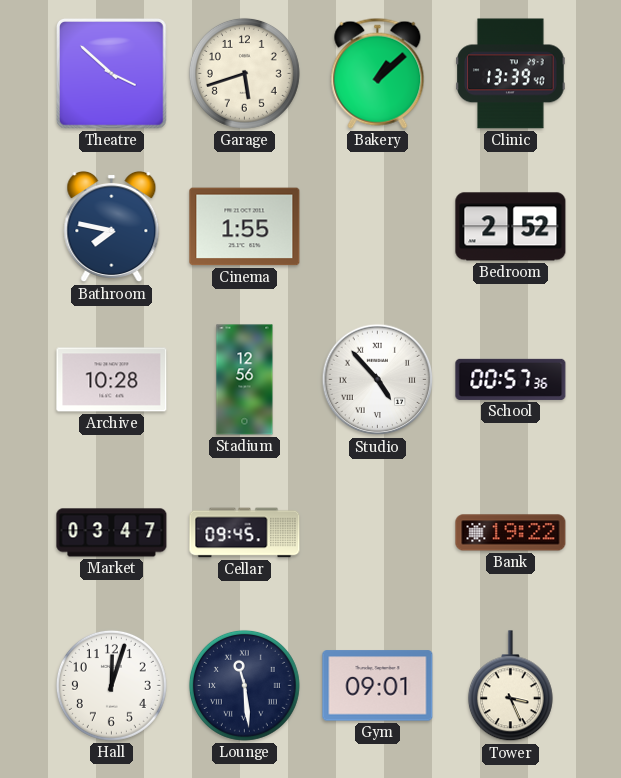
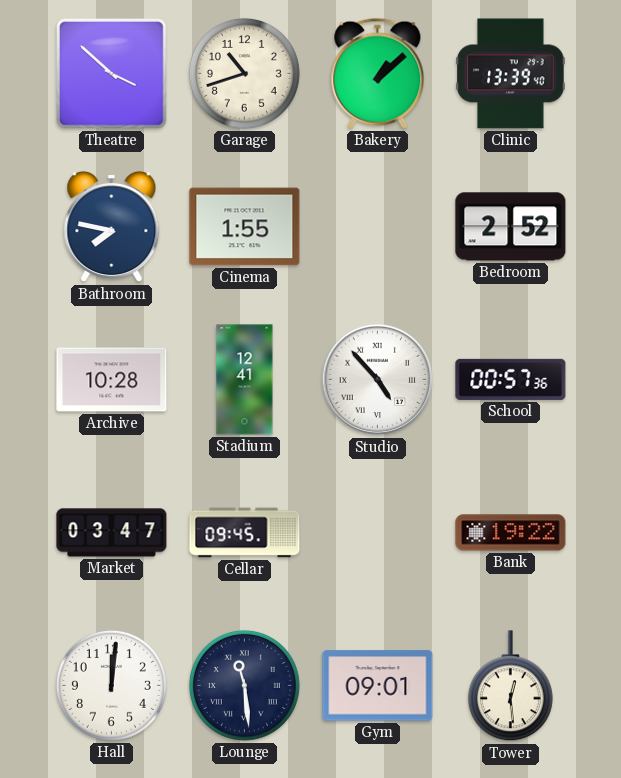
Garage: 5:42 -> 10:42
Stadium: 12:56 -> 12:41
Hall: 12:03 -> 12:01
Tower: 3:26 -> 12:29
